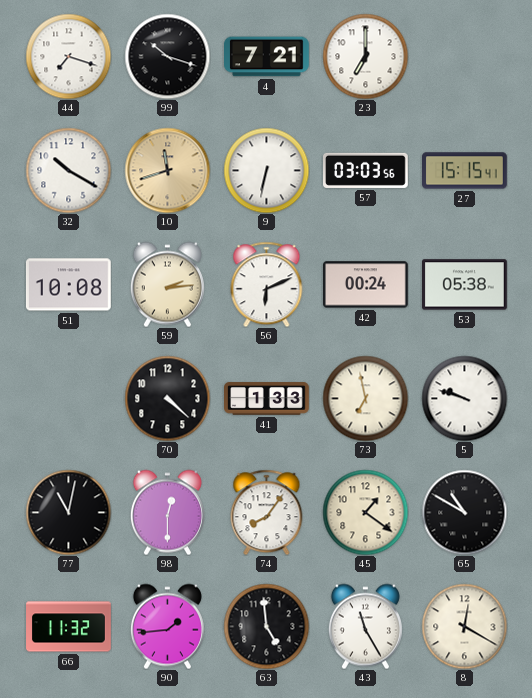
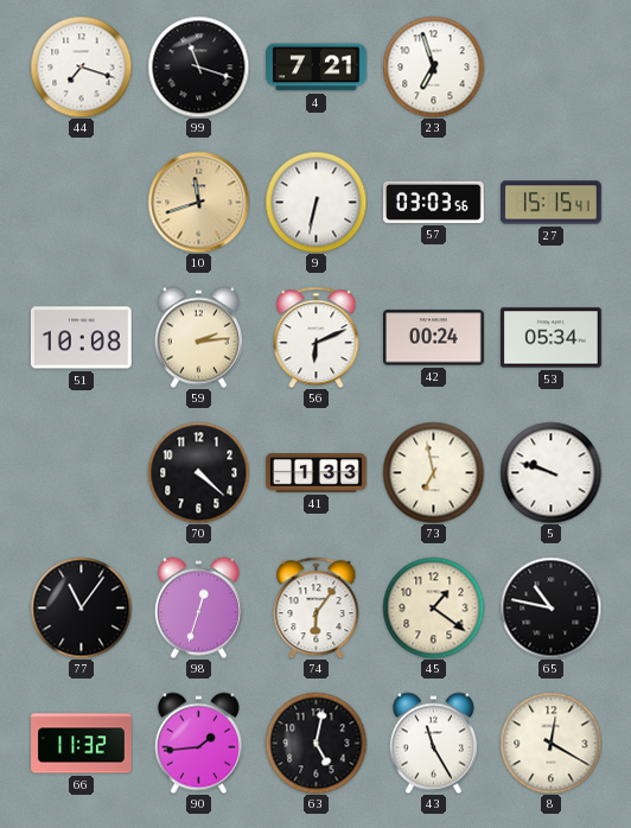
99: 10:18 -> 11:18
23: 7:00 -> 6:57
32: 10:20 -> none
53: 05:38 -> 05:34
77: 11:02 -> 11:06
98: 12:30 -> 12:33
74: 8:06 -> 6:06
65: 10:50 -> 10:47
63: 4:59 -> 5:02
